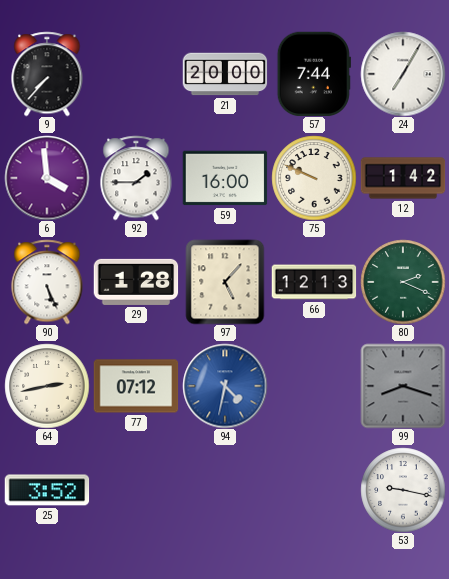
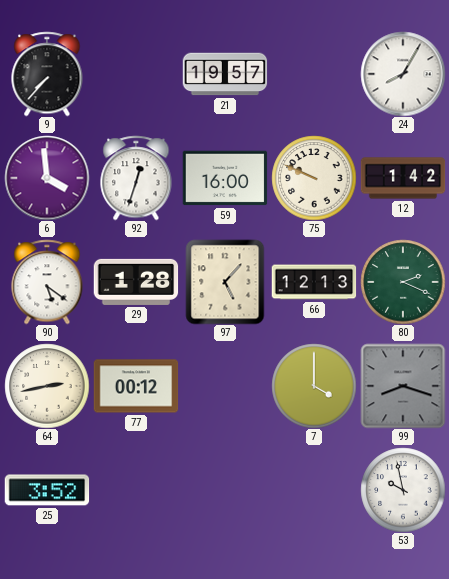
21: 20:00 -> 19:57
57: 7:44 -> none
24: 7:05 -> 8:05
92: 1:45 -> 12:33
90: 5:26 -> 5:21
77: 07:12 -> 00:12
94: 4:32 -> none
7: none -> 4:00
53: 9:17 -> 9:58
